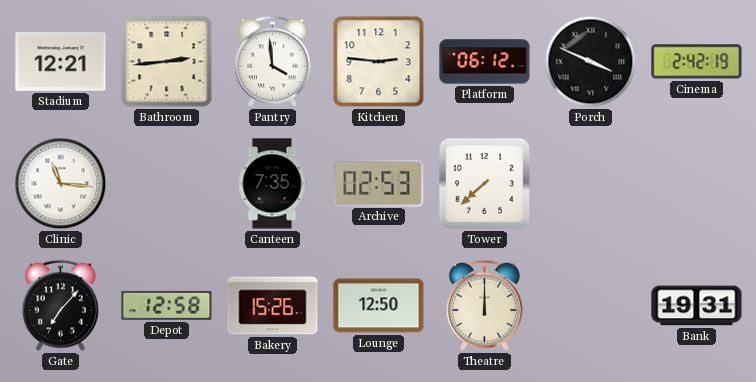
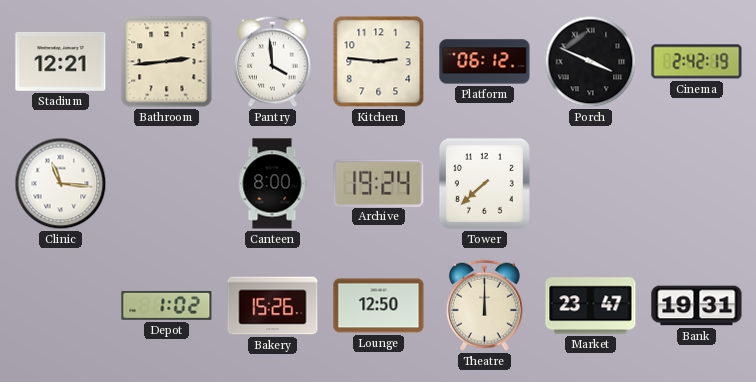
Canteen: 7:35 -> 8:00
Archive: 02:53 -> 19:24
Gate: 7:07 -> none
Depot: 12:58 -> 1:02
Market: none -> 23:47
